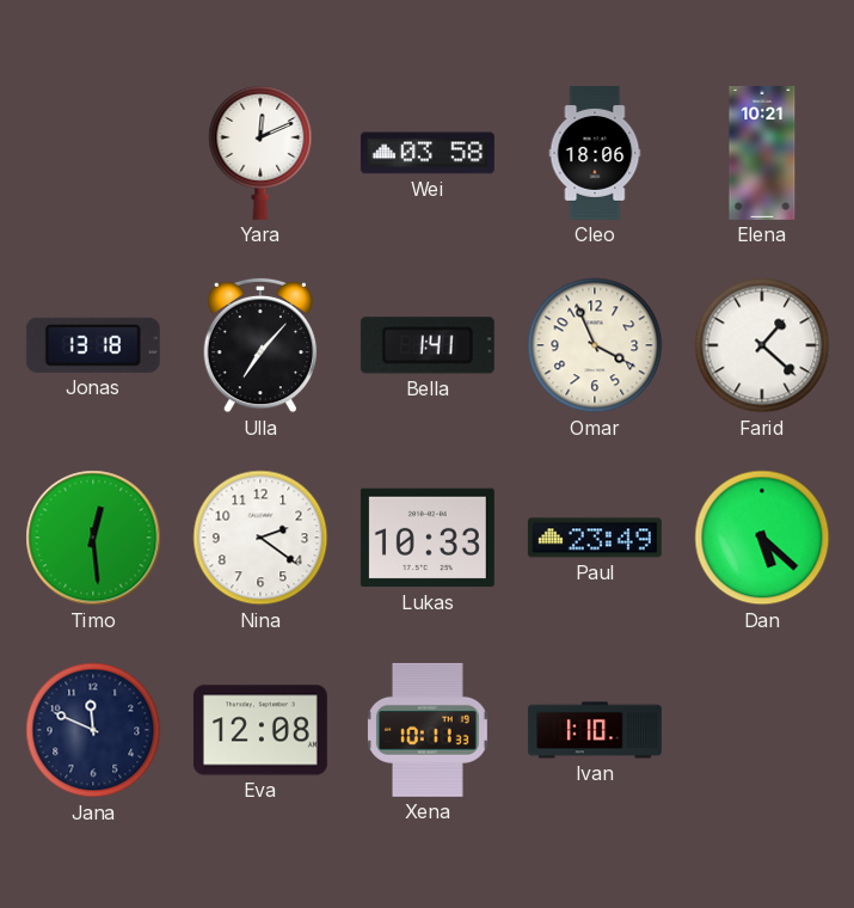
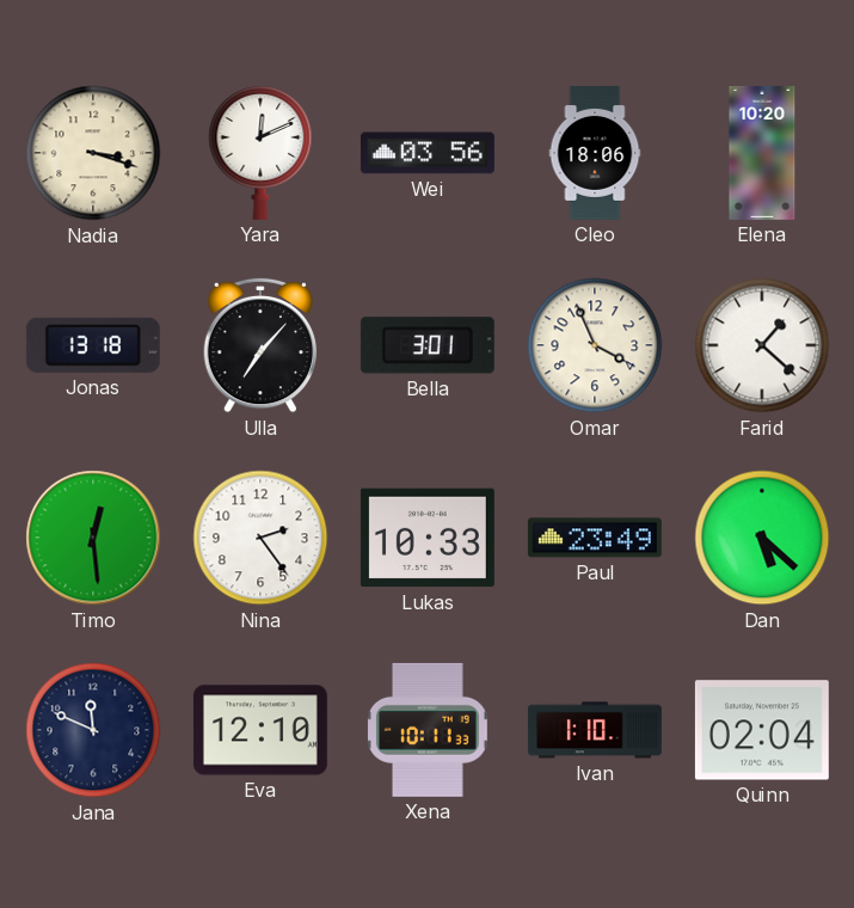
Nadia: none -> 3:18
Wei: 03:58 -> 03:56
Elena: 10:21 -> 10:20
Bella: 1:41 -> 3:01
Nina: 2:21 -> 2:24
Eva: 12:08 -> 12:10
Quinn: none -> 02:04
